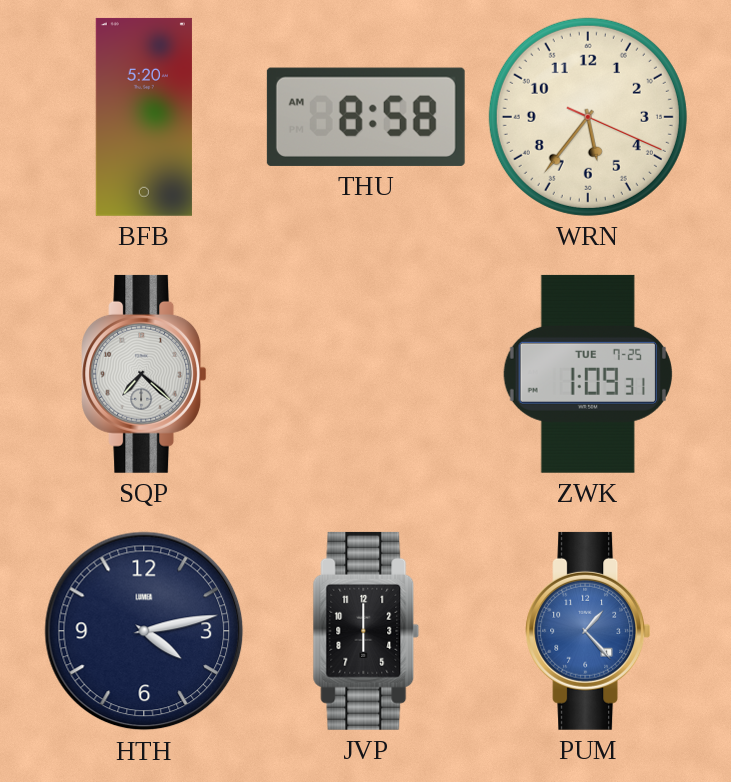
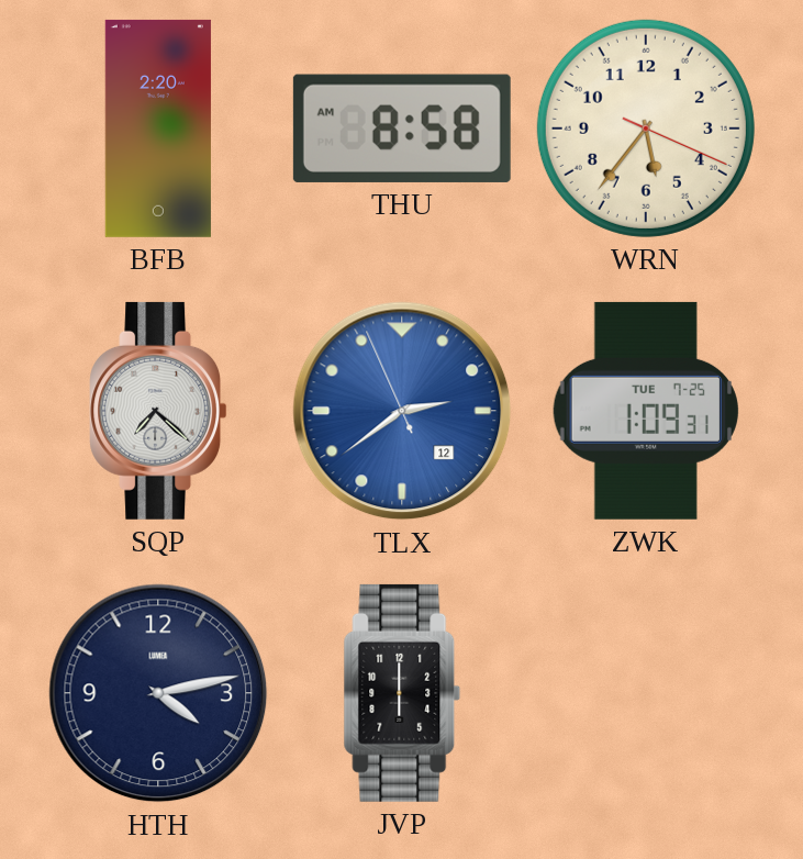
BFB: 5:20 -> 2:20
TLX: none -> 2:38
PUM: 1:23 -> none
